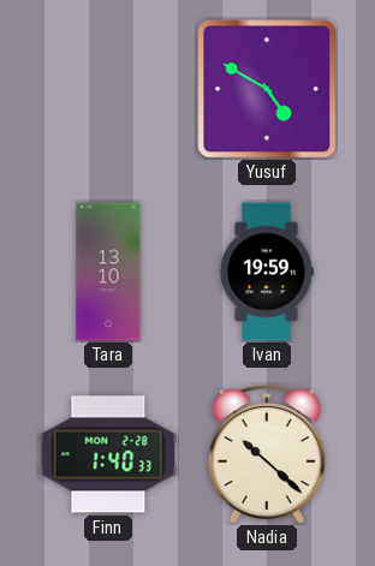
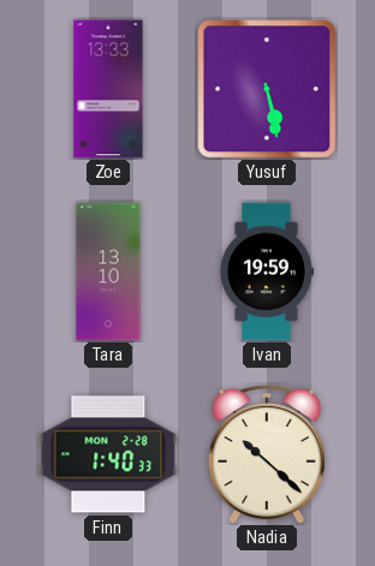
Zoe: none -> 13:33
Yusuf: 4:50 -> 5:28
